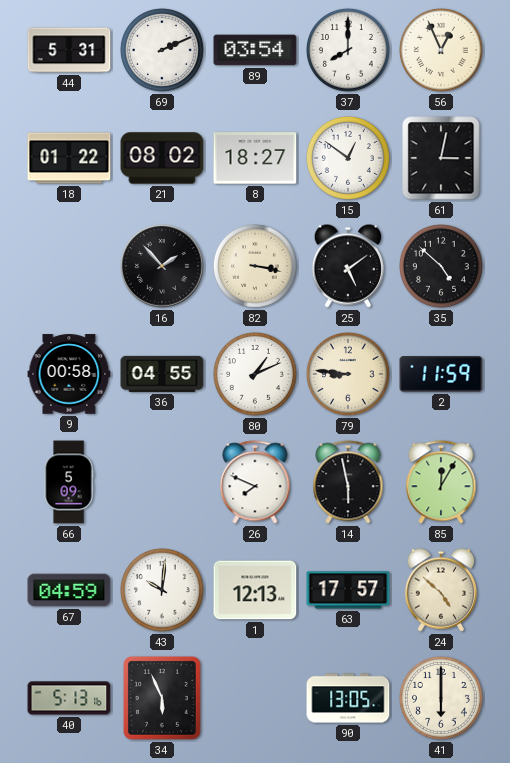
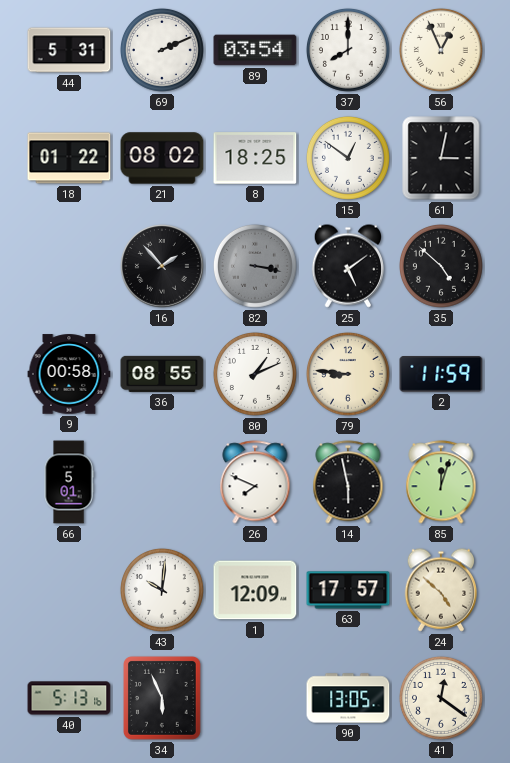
8: 18:27 -> 18:25
82 dial: cream -> grey
36: 04:55 -> 08:55
66: 5:09 -> 5:01
85: 12:05 -> 12:03
67: 04:59 -> none
1: 12:13 -> 12:09
41: 6:00 -> 12:21
